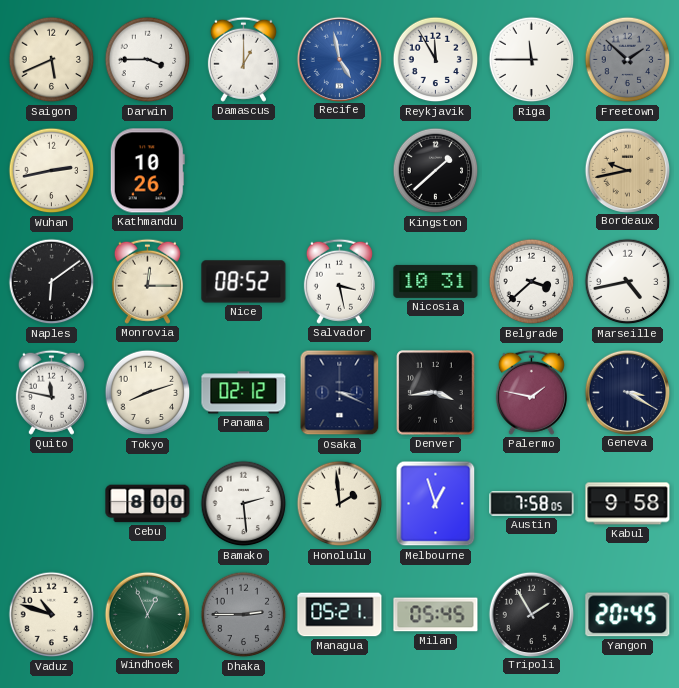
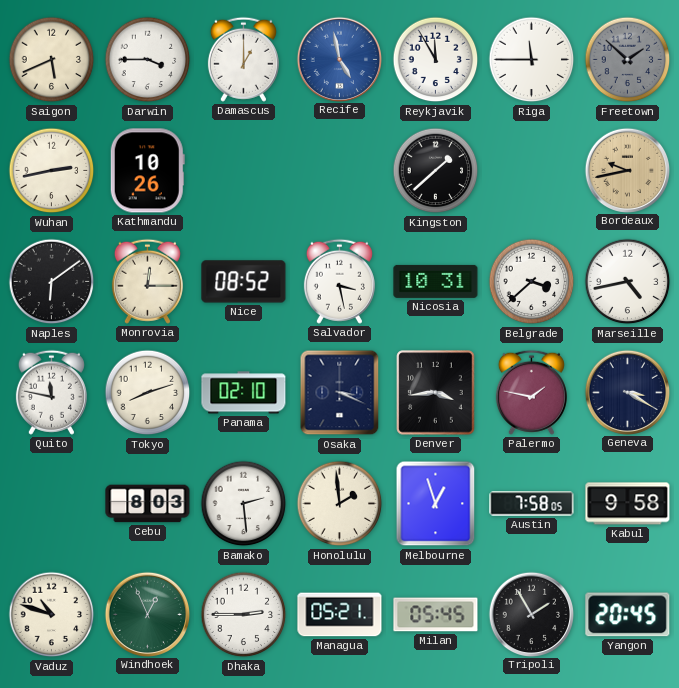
Panama: 02:12 -> 02:10
Cebu: 8:00 -> 8:03
Dhaka dial: grey -> white
